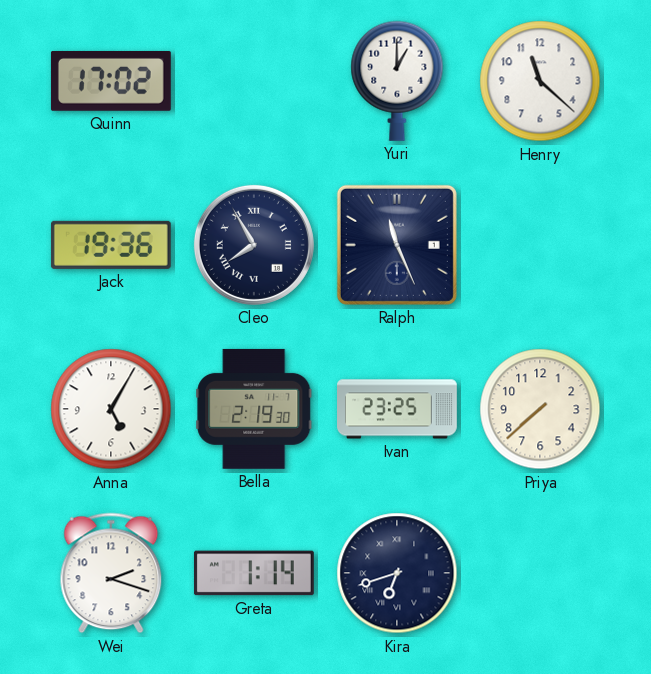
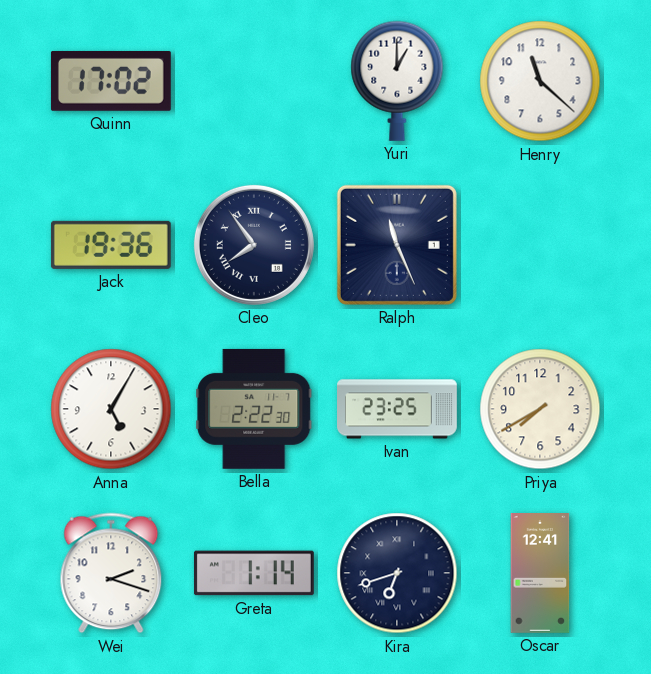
Cleo: 7:55 -> 7:54
Bella: 2:19 -> 2:22
Priya: 7:38 -> 7:40
Oscar: none -> 12:41
